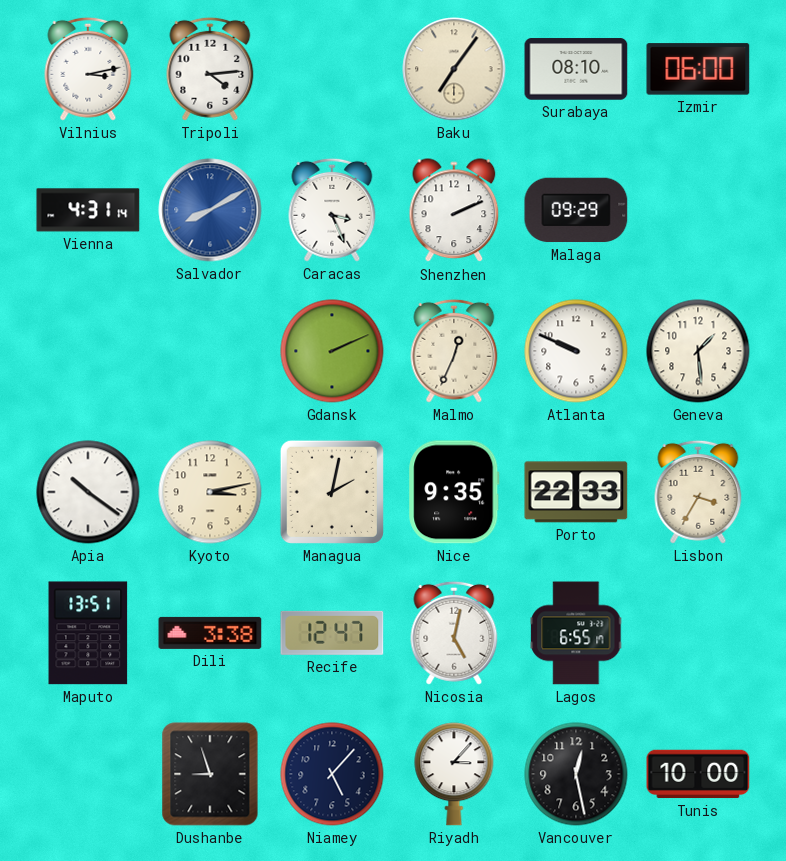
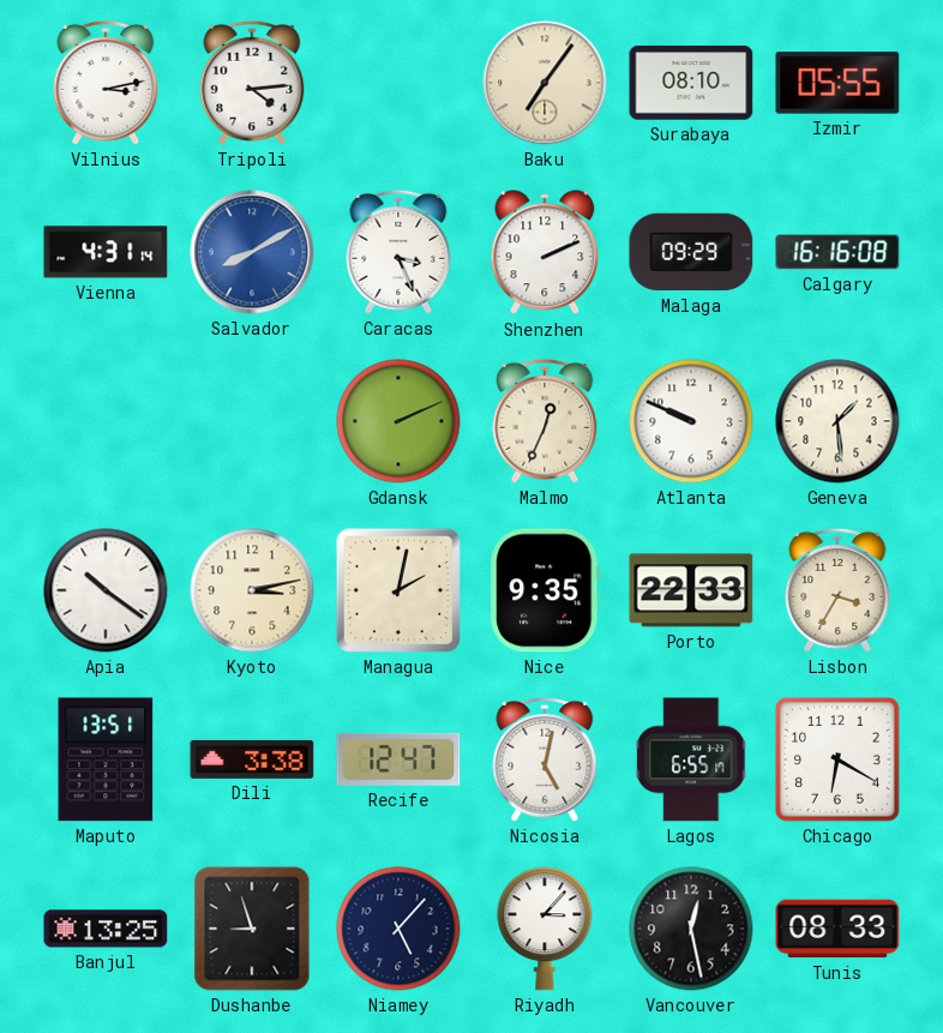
Izmir: 06:00 -> 05:55
Calgary: none -> 16:16
Chicago: none -> 6:20
Banjul: none -> 13:25
Tunis: 10:00 -> 08:33
